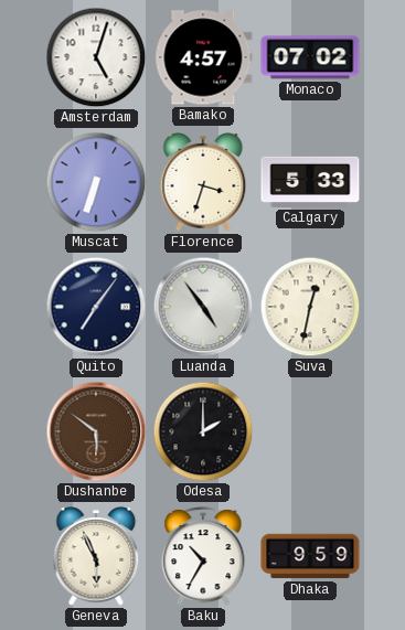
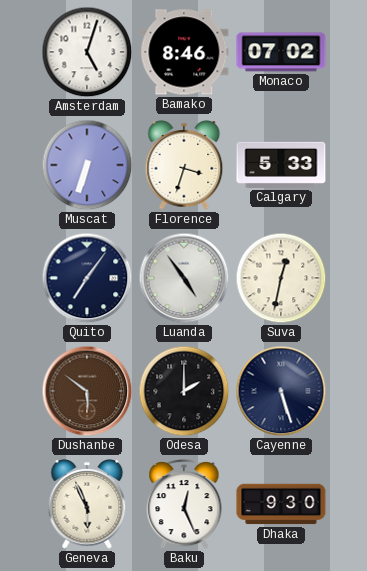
Bamako: 4:57 -> 8:46
Cayenne: none -> 5:27
Baku: 10:35 -> 12:26
Dhaka: 9:59 -> 9:30
